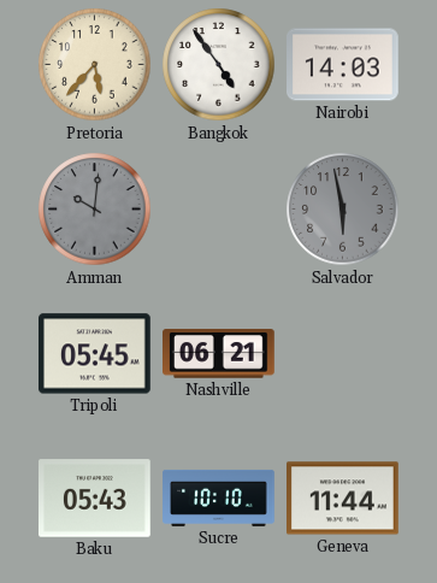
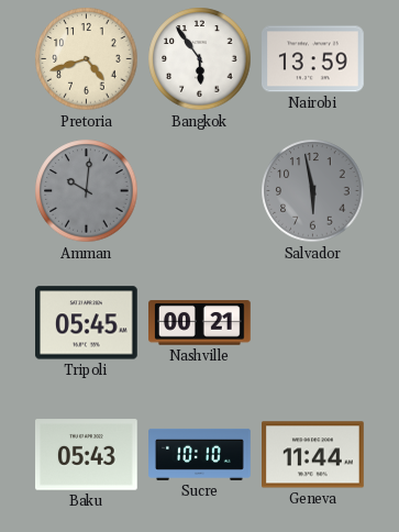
Pretoria: 5:37 -> 4:42
Bangkok: 4:54 -> 5:54
Nairobi: 14:03 -> 13:59
Nashville: 06:21 -> 00:21
